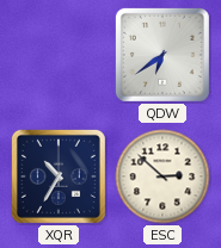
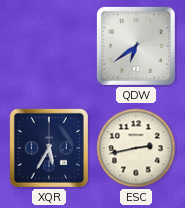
XQR: 10:35 -> 5:35
ESC: 2:52 -> 2:43
